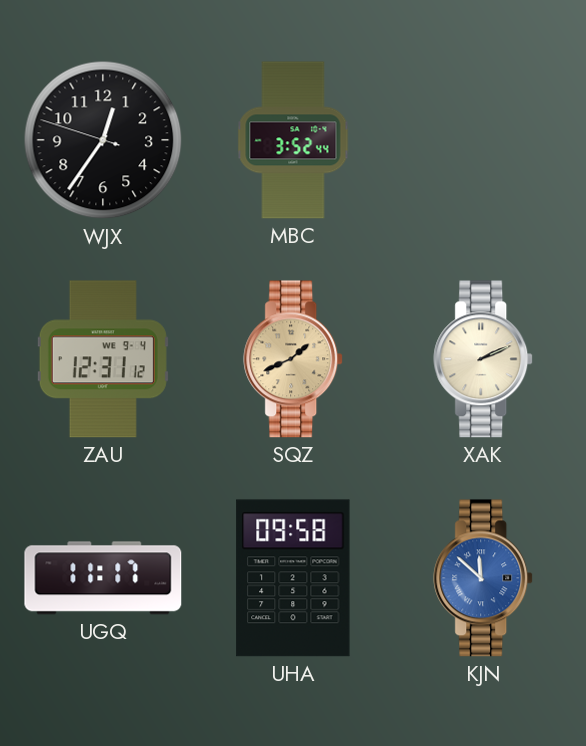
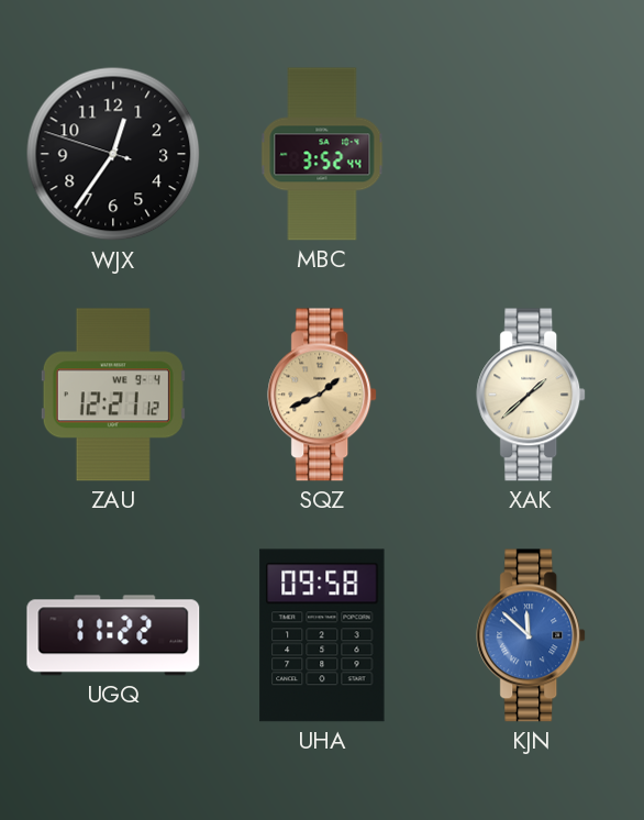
ZAU: 12:31 -> 12:21
XAK: 2:11 -> 1:38
UGQ: 11:17 -> 11:22
